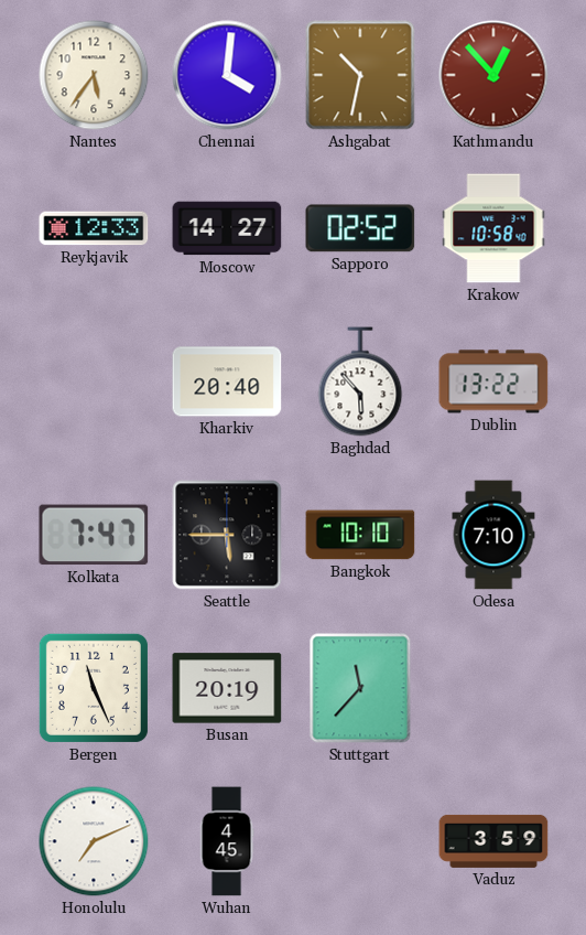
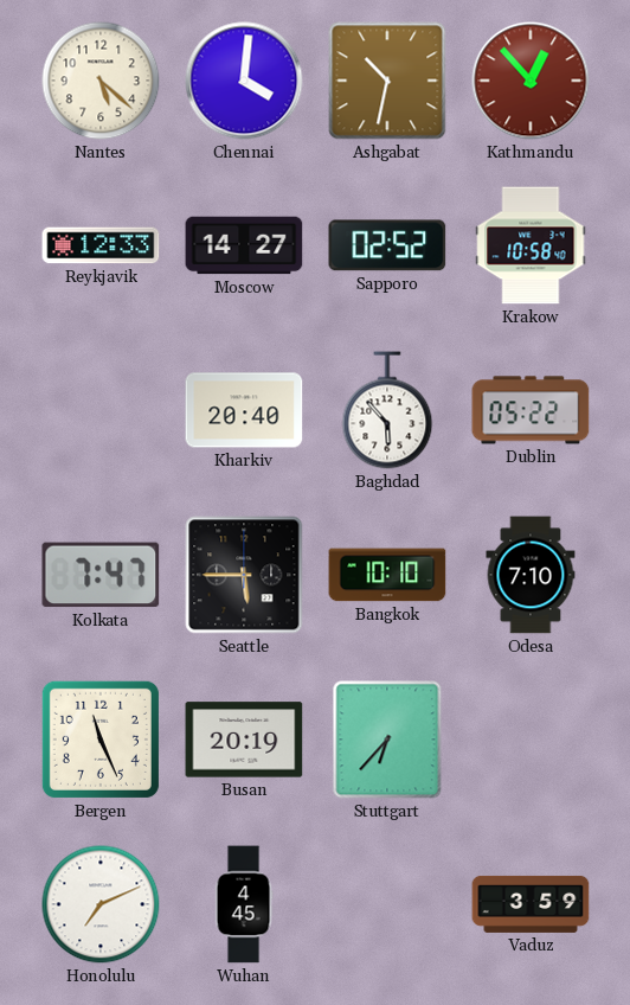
Nantes: 5:36 -> 5:22
Dublin: 13:22 -> 05:22
Stuttgart: 11:37 -> 6:37
